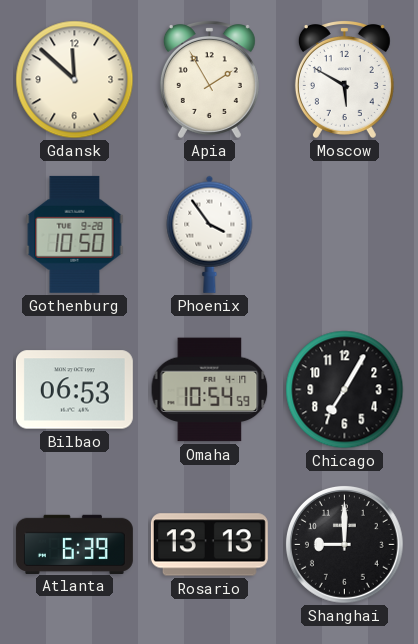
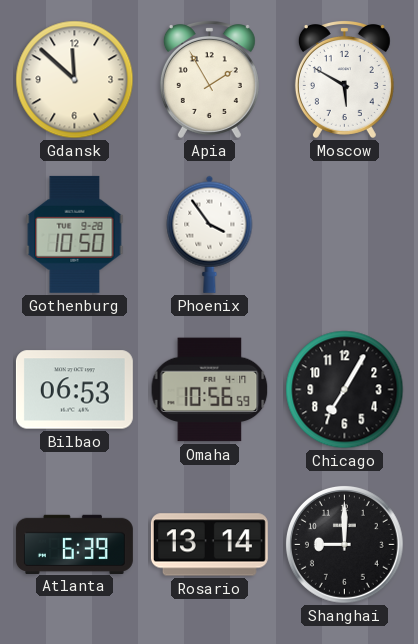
Omaha: 10:54 -> 10:56
Rosario: 13:13 -> 13:14
